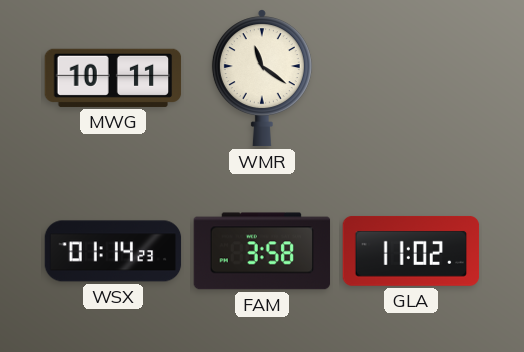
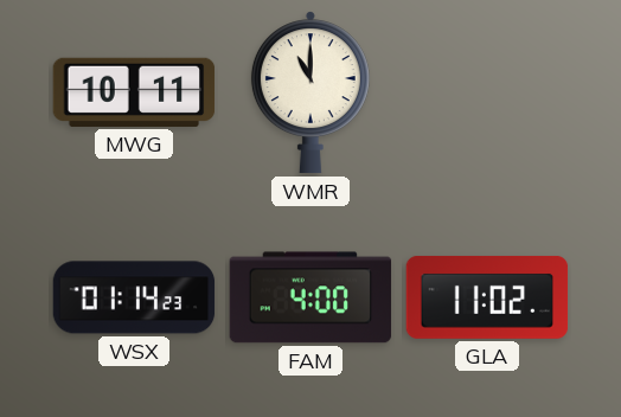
WMR: 11:21 -> 11:00
FAM: 3:58 -> 4:00
